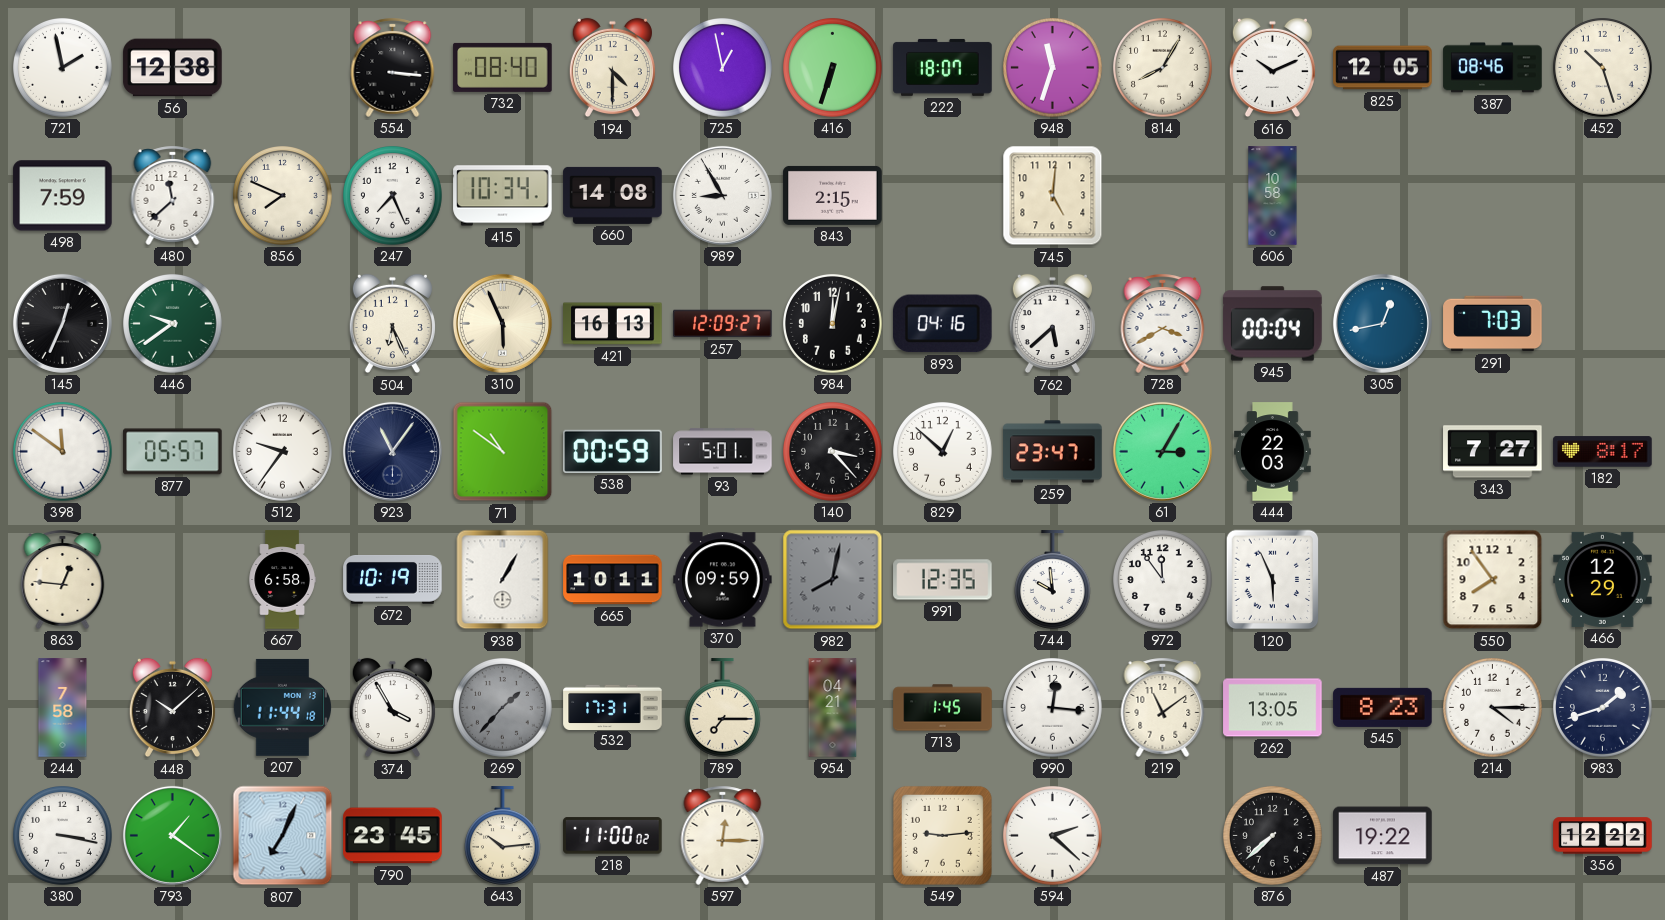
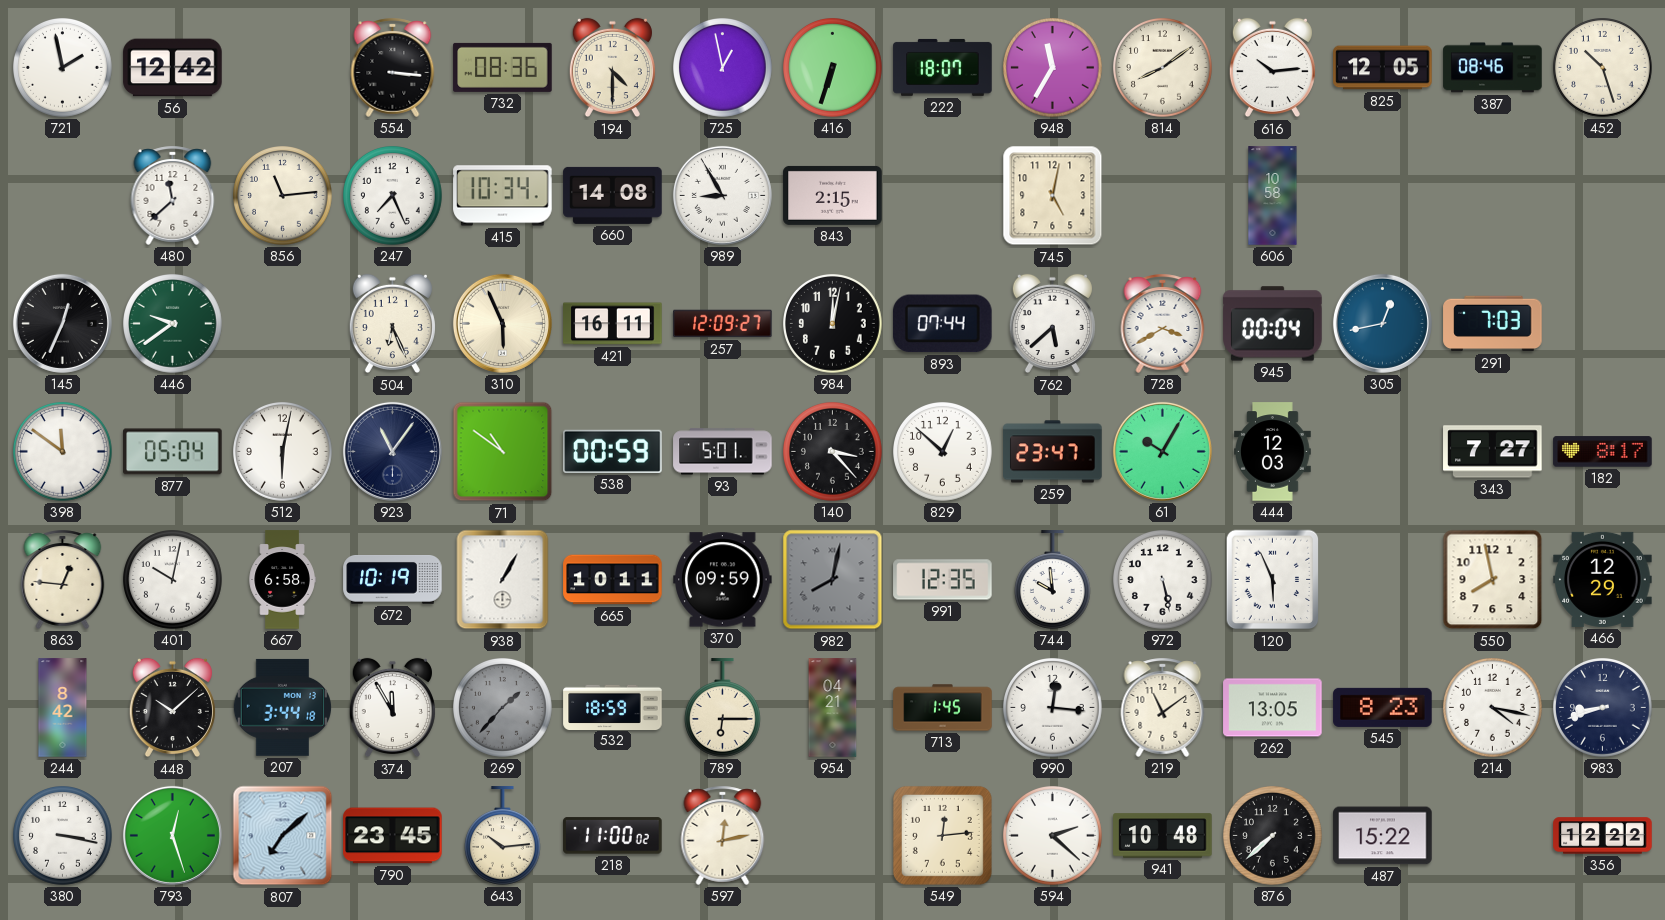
56: 12:38 -> 12:42
732: 08:40 -> 08:36
948: 11:33 -> 11:35
814: 8:05 -> 8:09
616: 10:11 -> 10:14
498: 7:59 -> none
856: 7:49 -> 11:14
745: 5:01 -> 5:02
421: 16:13 -> 16:11
893: 04:16 -> 07:44
877: 05:57 -> 05:04
512: 9:36 -> 6:02
61: 3:05 -> 10:05
444: 22:03 -> 12:03
401: none -> 10:02
972: 11:54 -> 5:28
550: 7:54 -> 7:58
244: 7:58 -> 8:42
207: 11:44 -> 3:44
374: 3:55 -> 11:55
532: 17:31 -> 18:59
789: 7:15 -> 6:15
214: 4:15 -> 4:17
983: 1:42 -> 8:42
793: 1:21 -> 12:27
807: 7:04 -> 7:08
597: 12:15 -> 12:13
549: 9:14 -> 12:14
941: none -> 10:48
487: 19:22 -> 15:22
